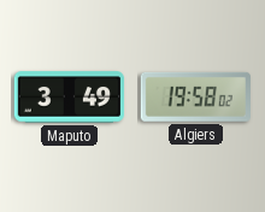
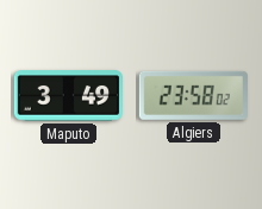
Algiers: 19:58 -> 23:58
